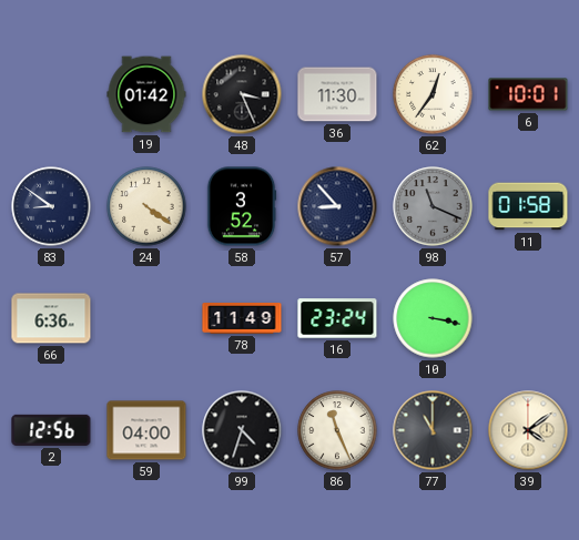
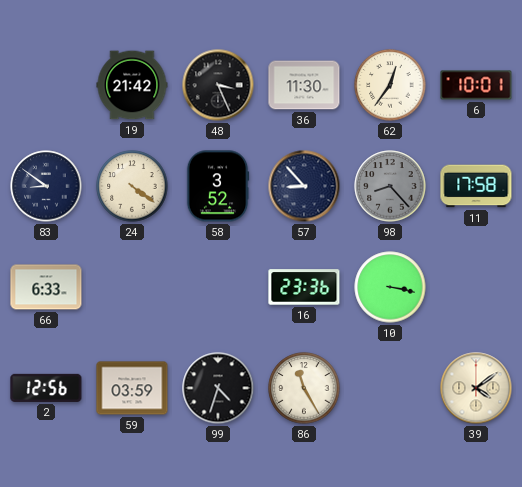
19: 01:42 -> 21:42
98: 11:19 -> 8:23
11: 01:58 -> 17:58
66: 6:36 -> 6:33
78: 11:49 -> none
16: 23:24 -> 23:36
59: 04:00 -> 03:59
86: 11:26 -> 11:25
77: 11:00 -> none
